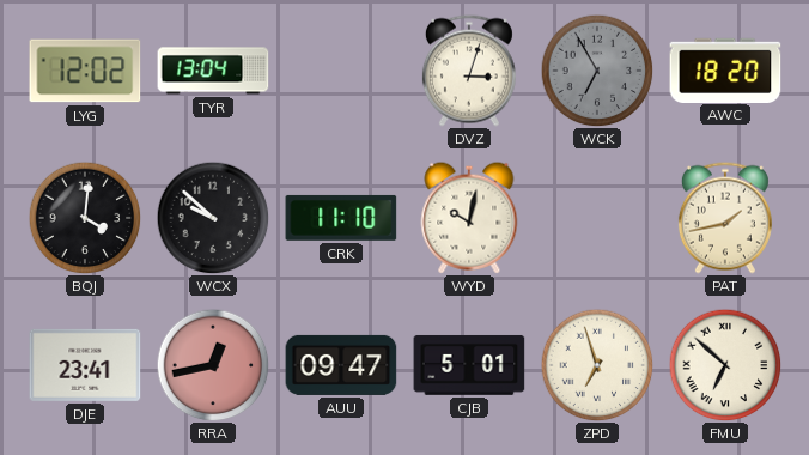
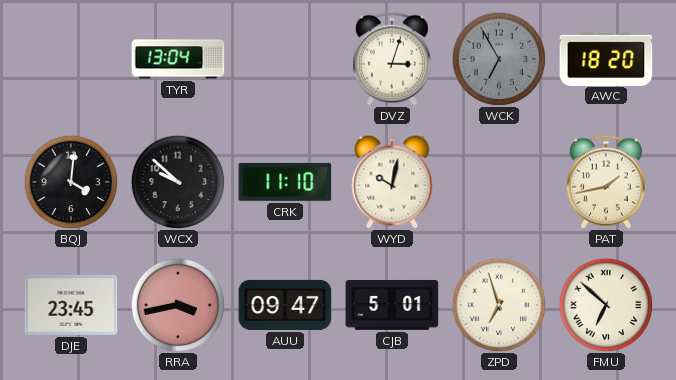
LYG: 12:02 -> none
DJE: 23:41 -> 23:45
RRA: 12:43 -> 3:43
